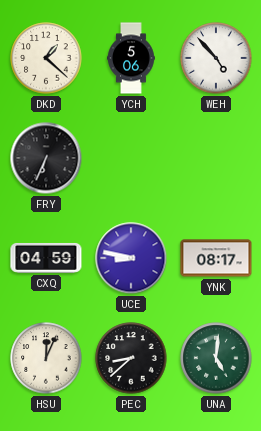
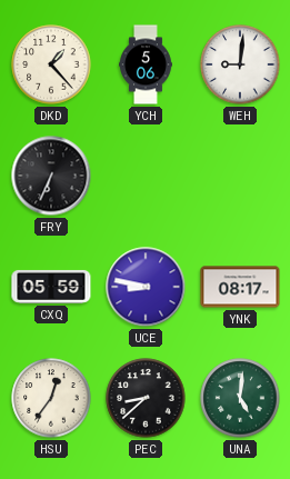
DKD: 1:22 -> 1:23
WEH: 4:53 -> 9:01
CXQ: 04:59 -> 05:59
HSU: 12:04 -> 12:36
